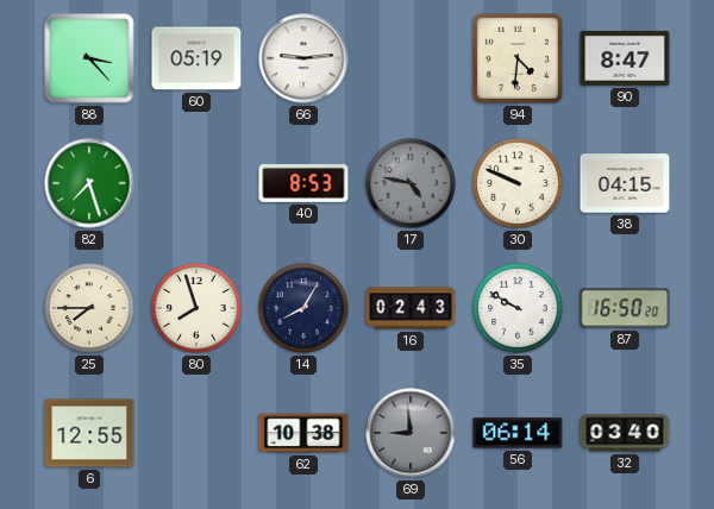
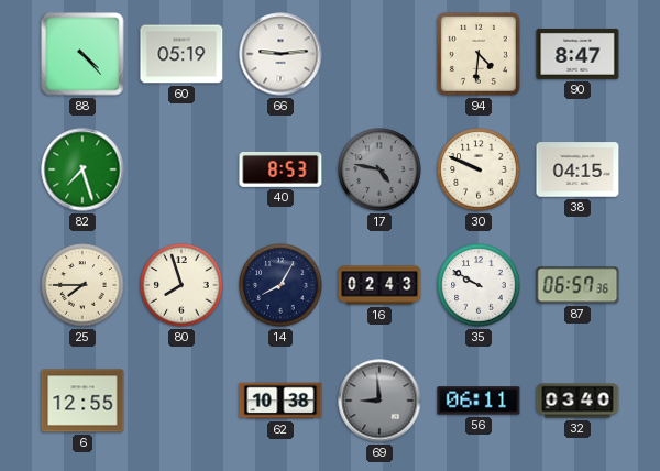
88: 3:23 -> 4:23
87: 16:50 -> 06:57
56: 06:14 -> 06:11
